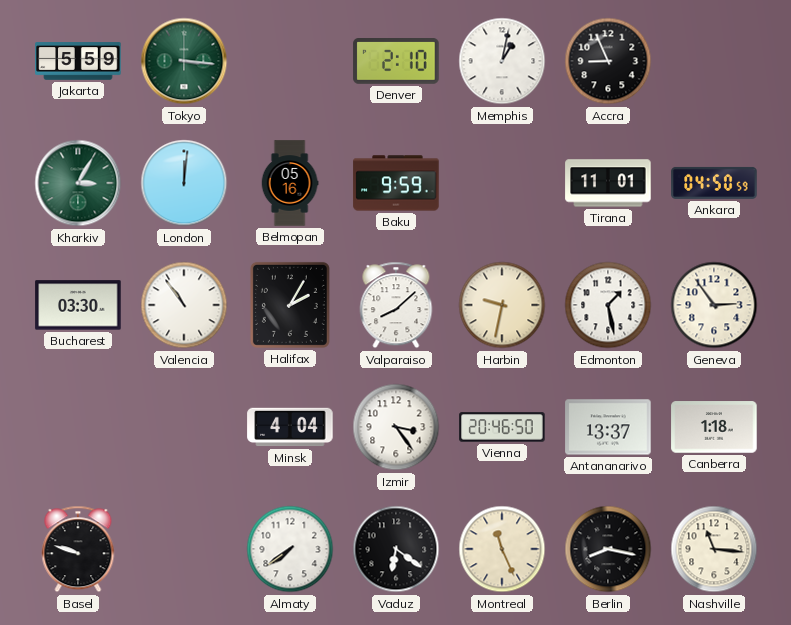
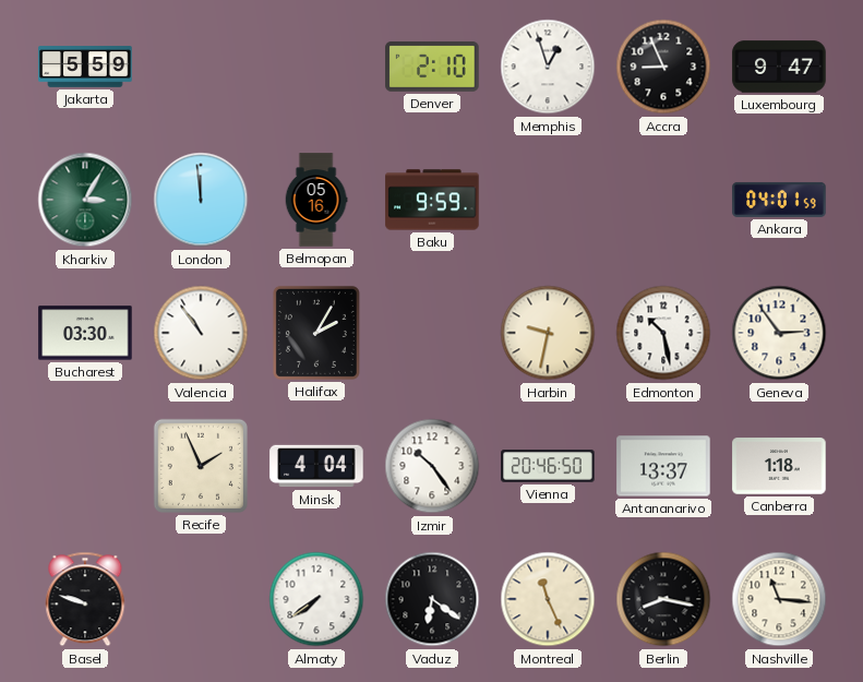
Tokyo: 3:16 -> none
Memphis: 1:02 -> 12:57
Luxembourg: none -> 9:47
London: 12:01 -> 11:59
Tirana: 11:01 -> none
Ankara: 04:50 -> 04:01
Valparaiso: 8:08 -> none
Edmonton: 1:28 -> 10:28
Recife: none -> 1:56
Izmir: 3:24 -> 10:24
